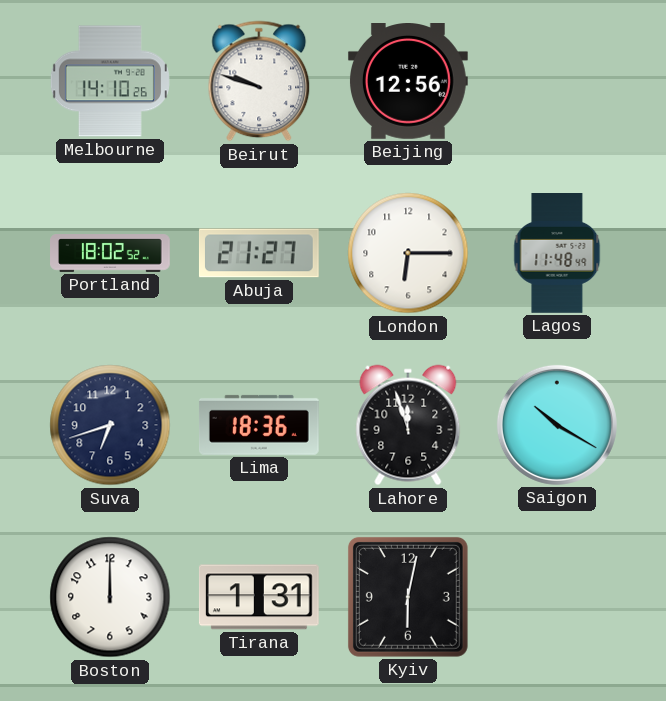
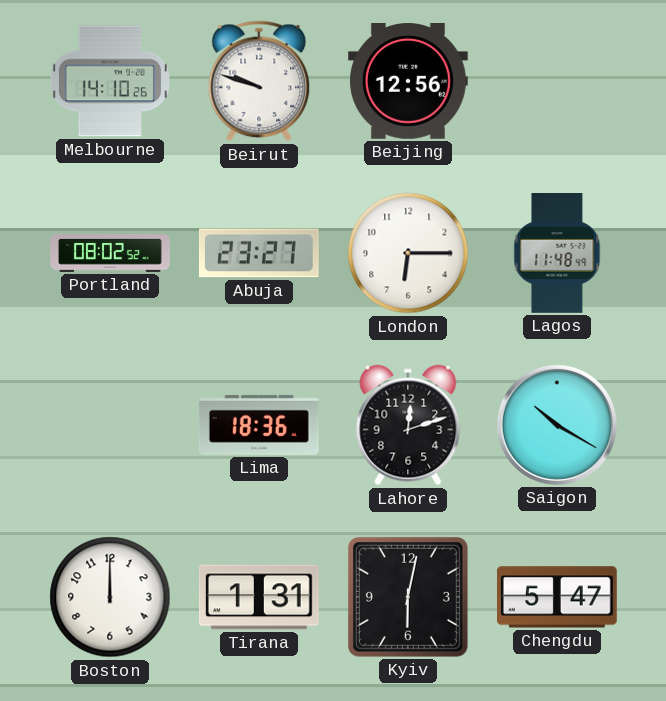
Portland: 18:02 -> 08:02
Abuja: 21:27 -> 23:27
Suva: 6:42 -> none
Lahore: 11:57 -> 12:12
Chengdu: none -> 5:47
